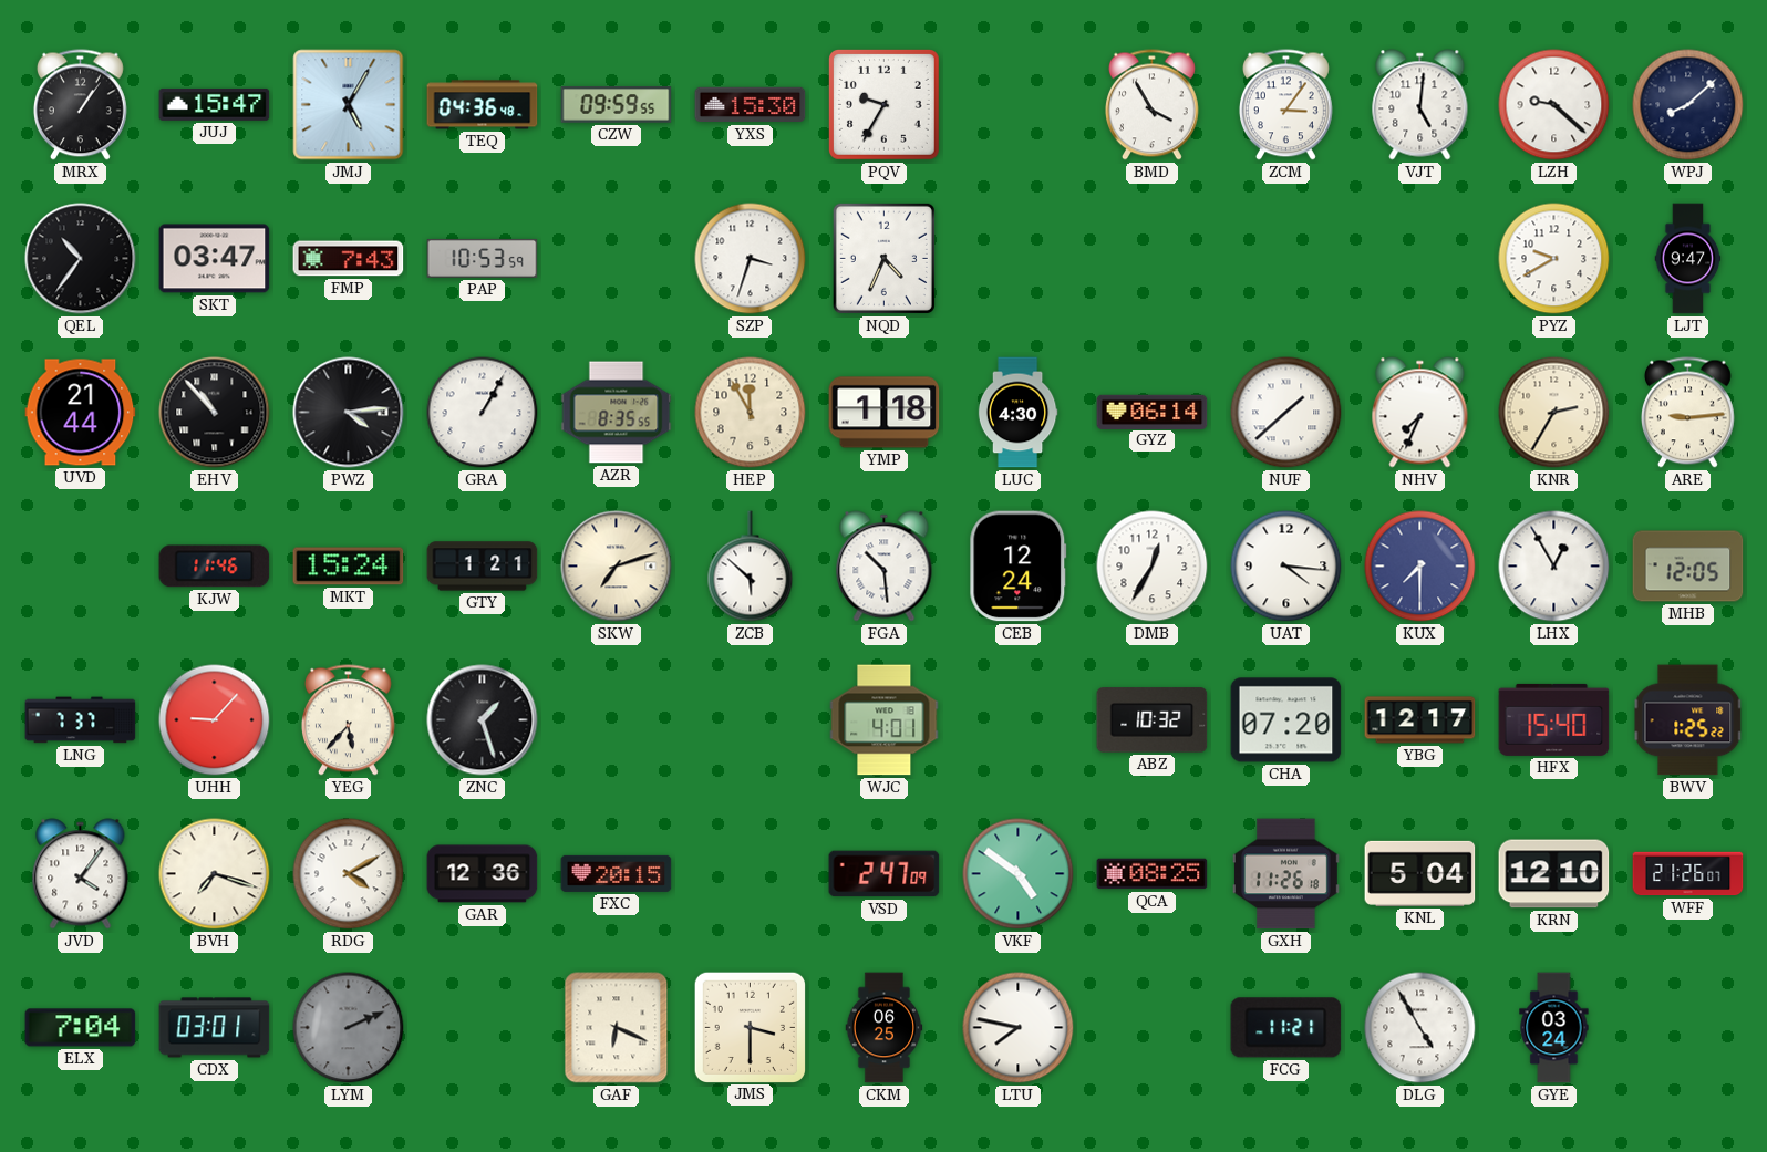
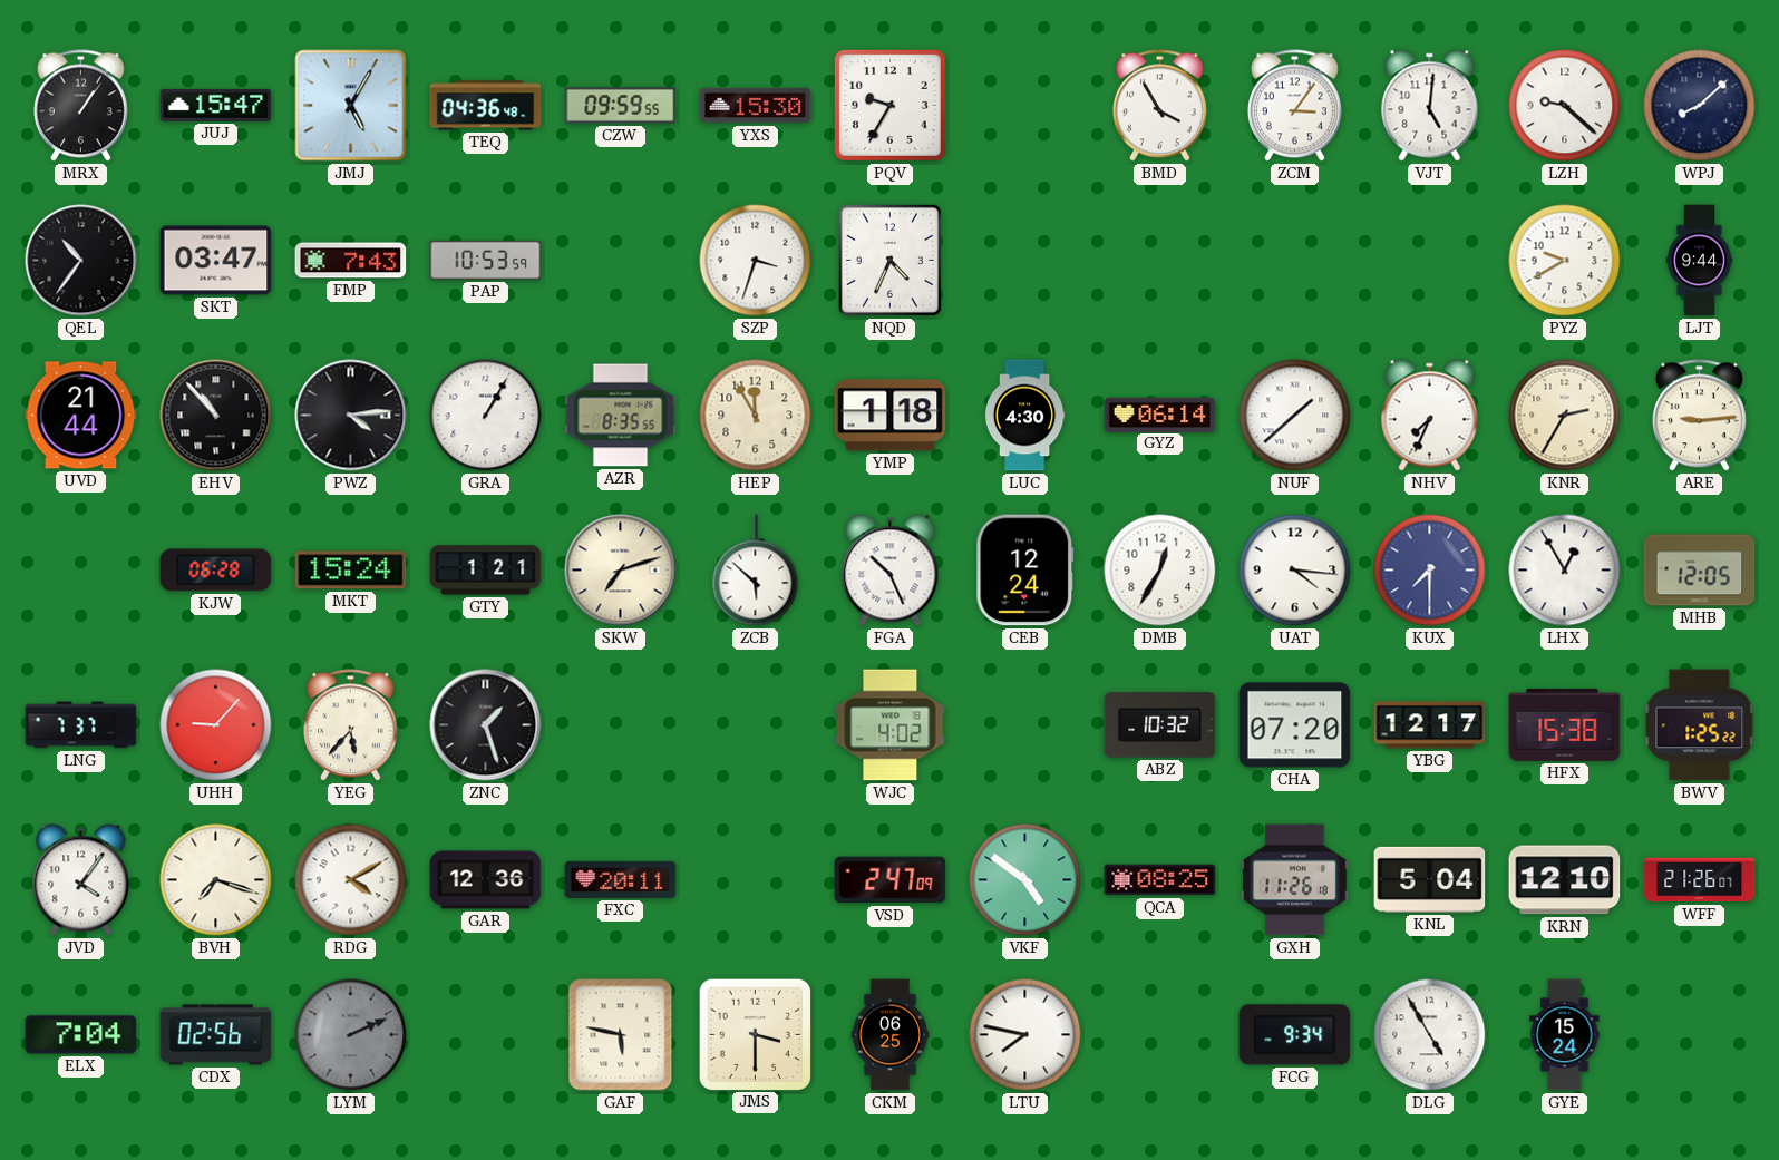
LJT: 9:47 -> 9:44
KJW: 11:46 -> 06:28
FGA: 10:29 -> 10:26
WJC: 4:01 -> 4:02
HFX: 15:40 -> 15:38
FXC: 20:15 -> 20:11
CDX: 03:01 -> 02:56
GAF: 6:19 -> 5:47
FCG: 11:21 -> 9:34
GYE: 03:24 -> 15:24
